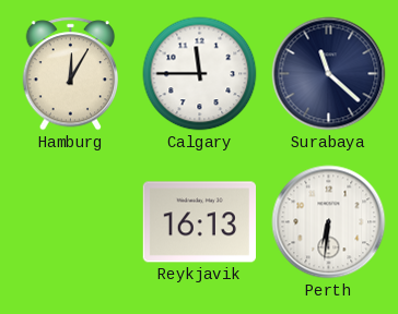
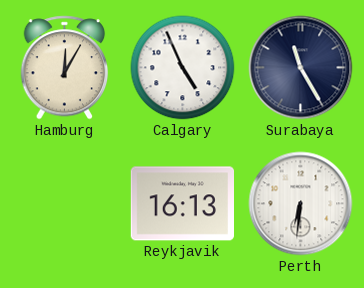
Calgary: 11:45 -> 4:56
Surabaya: 11:22 -> 11:25
